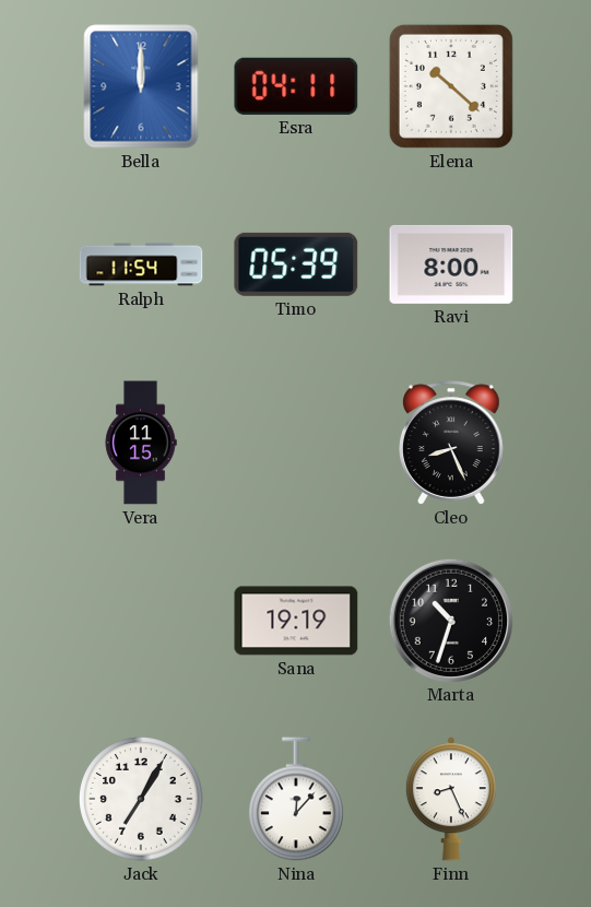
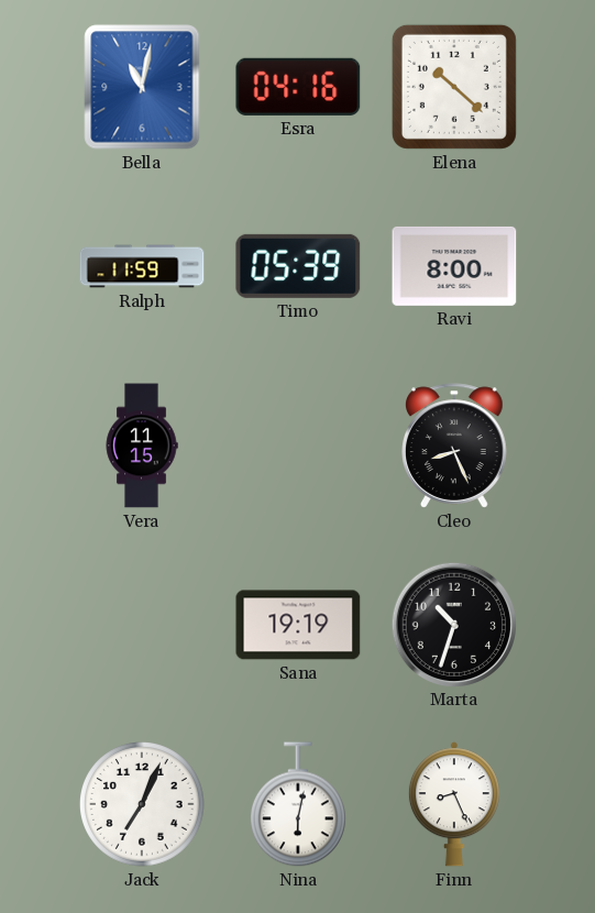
Bella: 12:00 -> 11:02
Esra: 04:11 -> 04:16
Ralph: 11:54 -> 11:59
Jack: 7:05 -> 7:04
Nina: 12:07 -> 6:02
